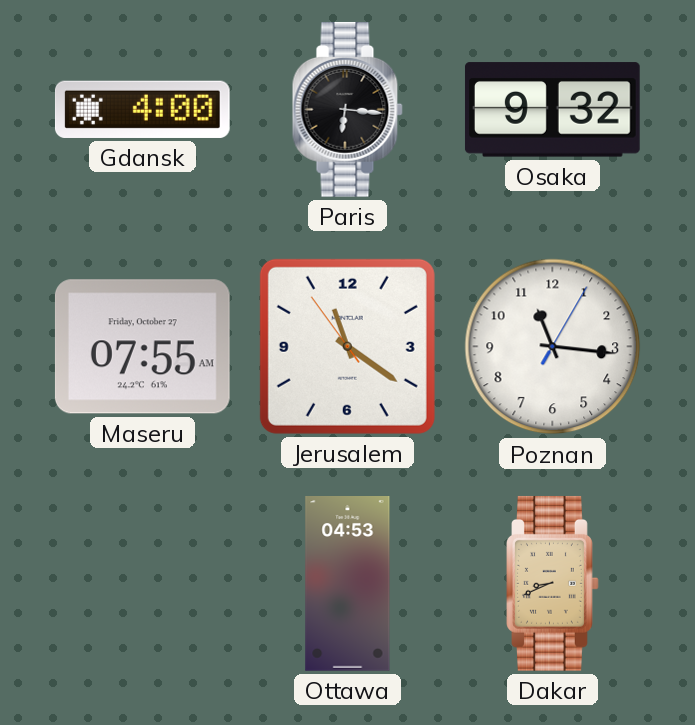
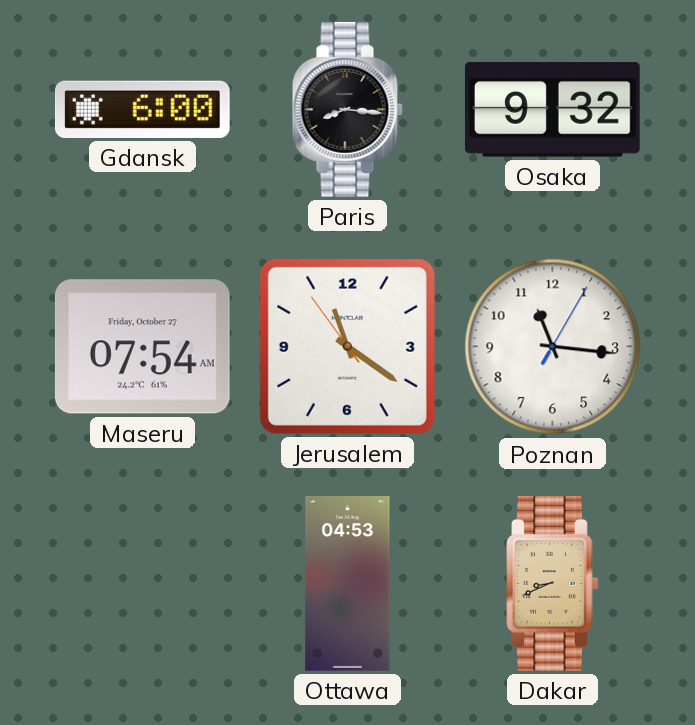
Gdansk: 4:00 -> 6:00
Paris: 6:16 -> 8:16
Maseru: 07:55 -> 07:54
